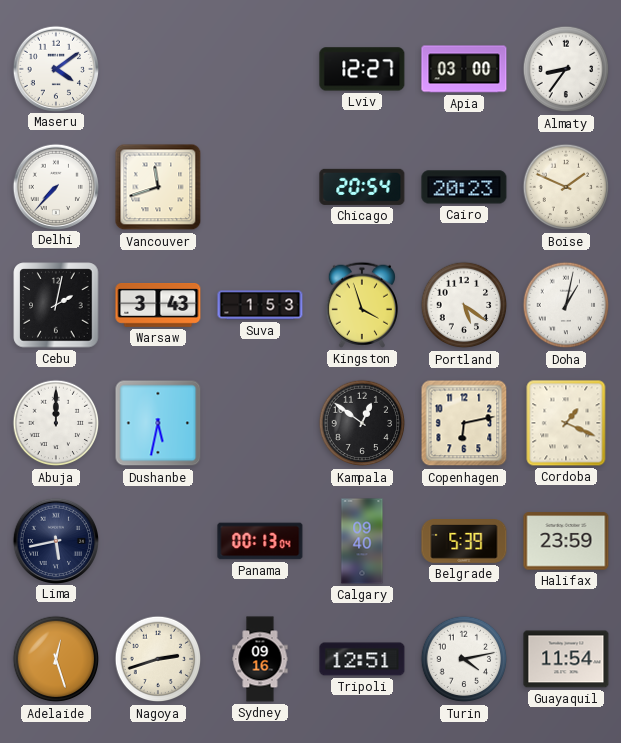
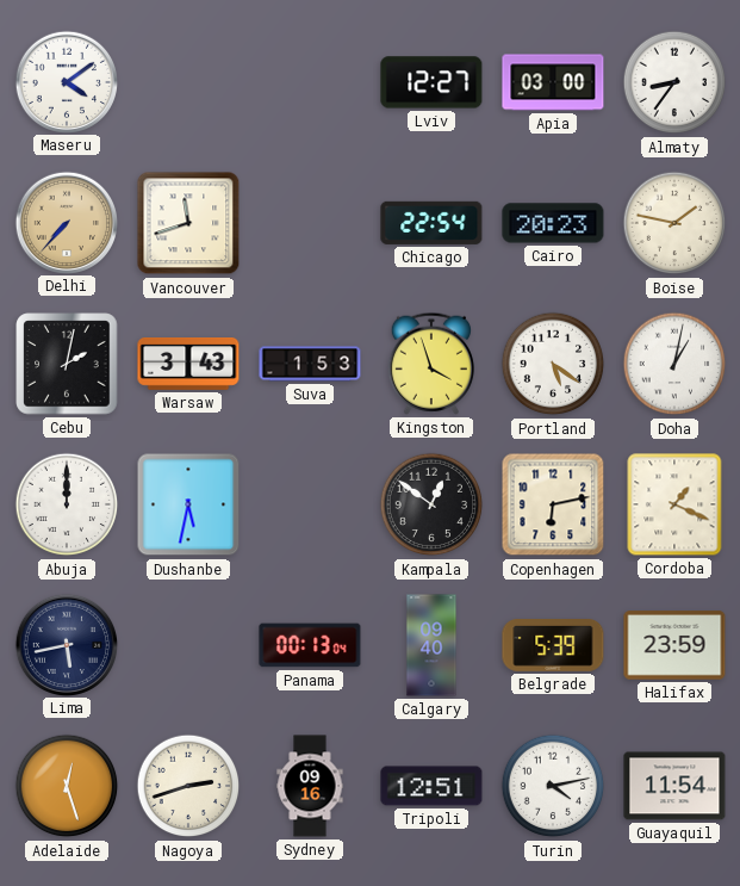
Delhi dial: white -> champagne
Chicago: 20:54 -> 22:54
Boise: 1:49 -> 1:47
